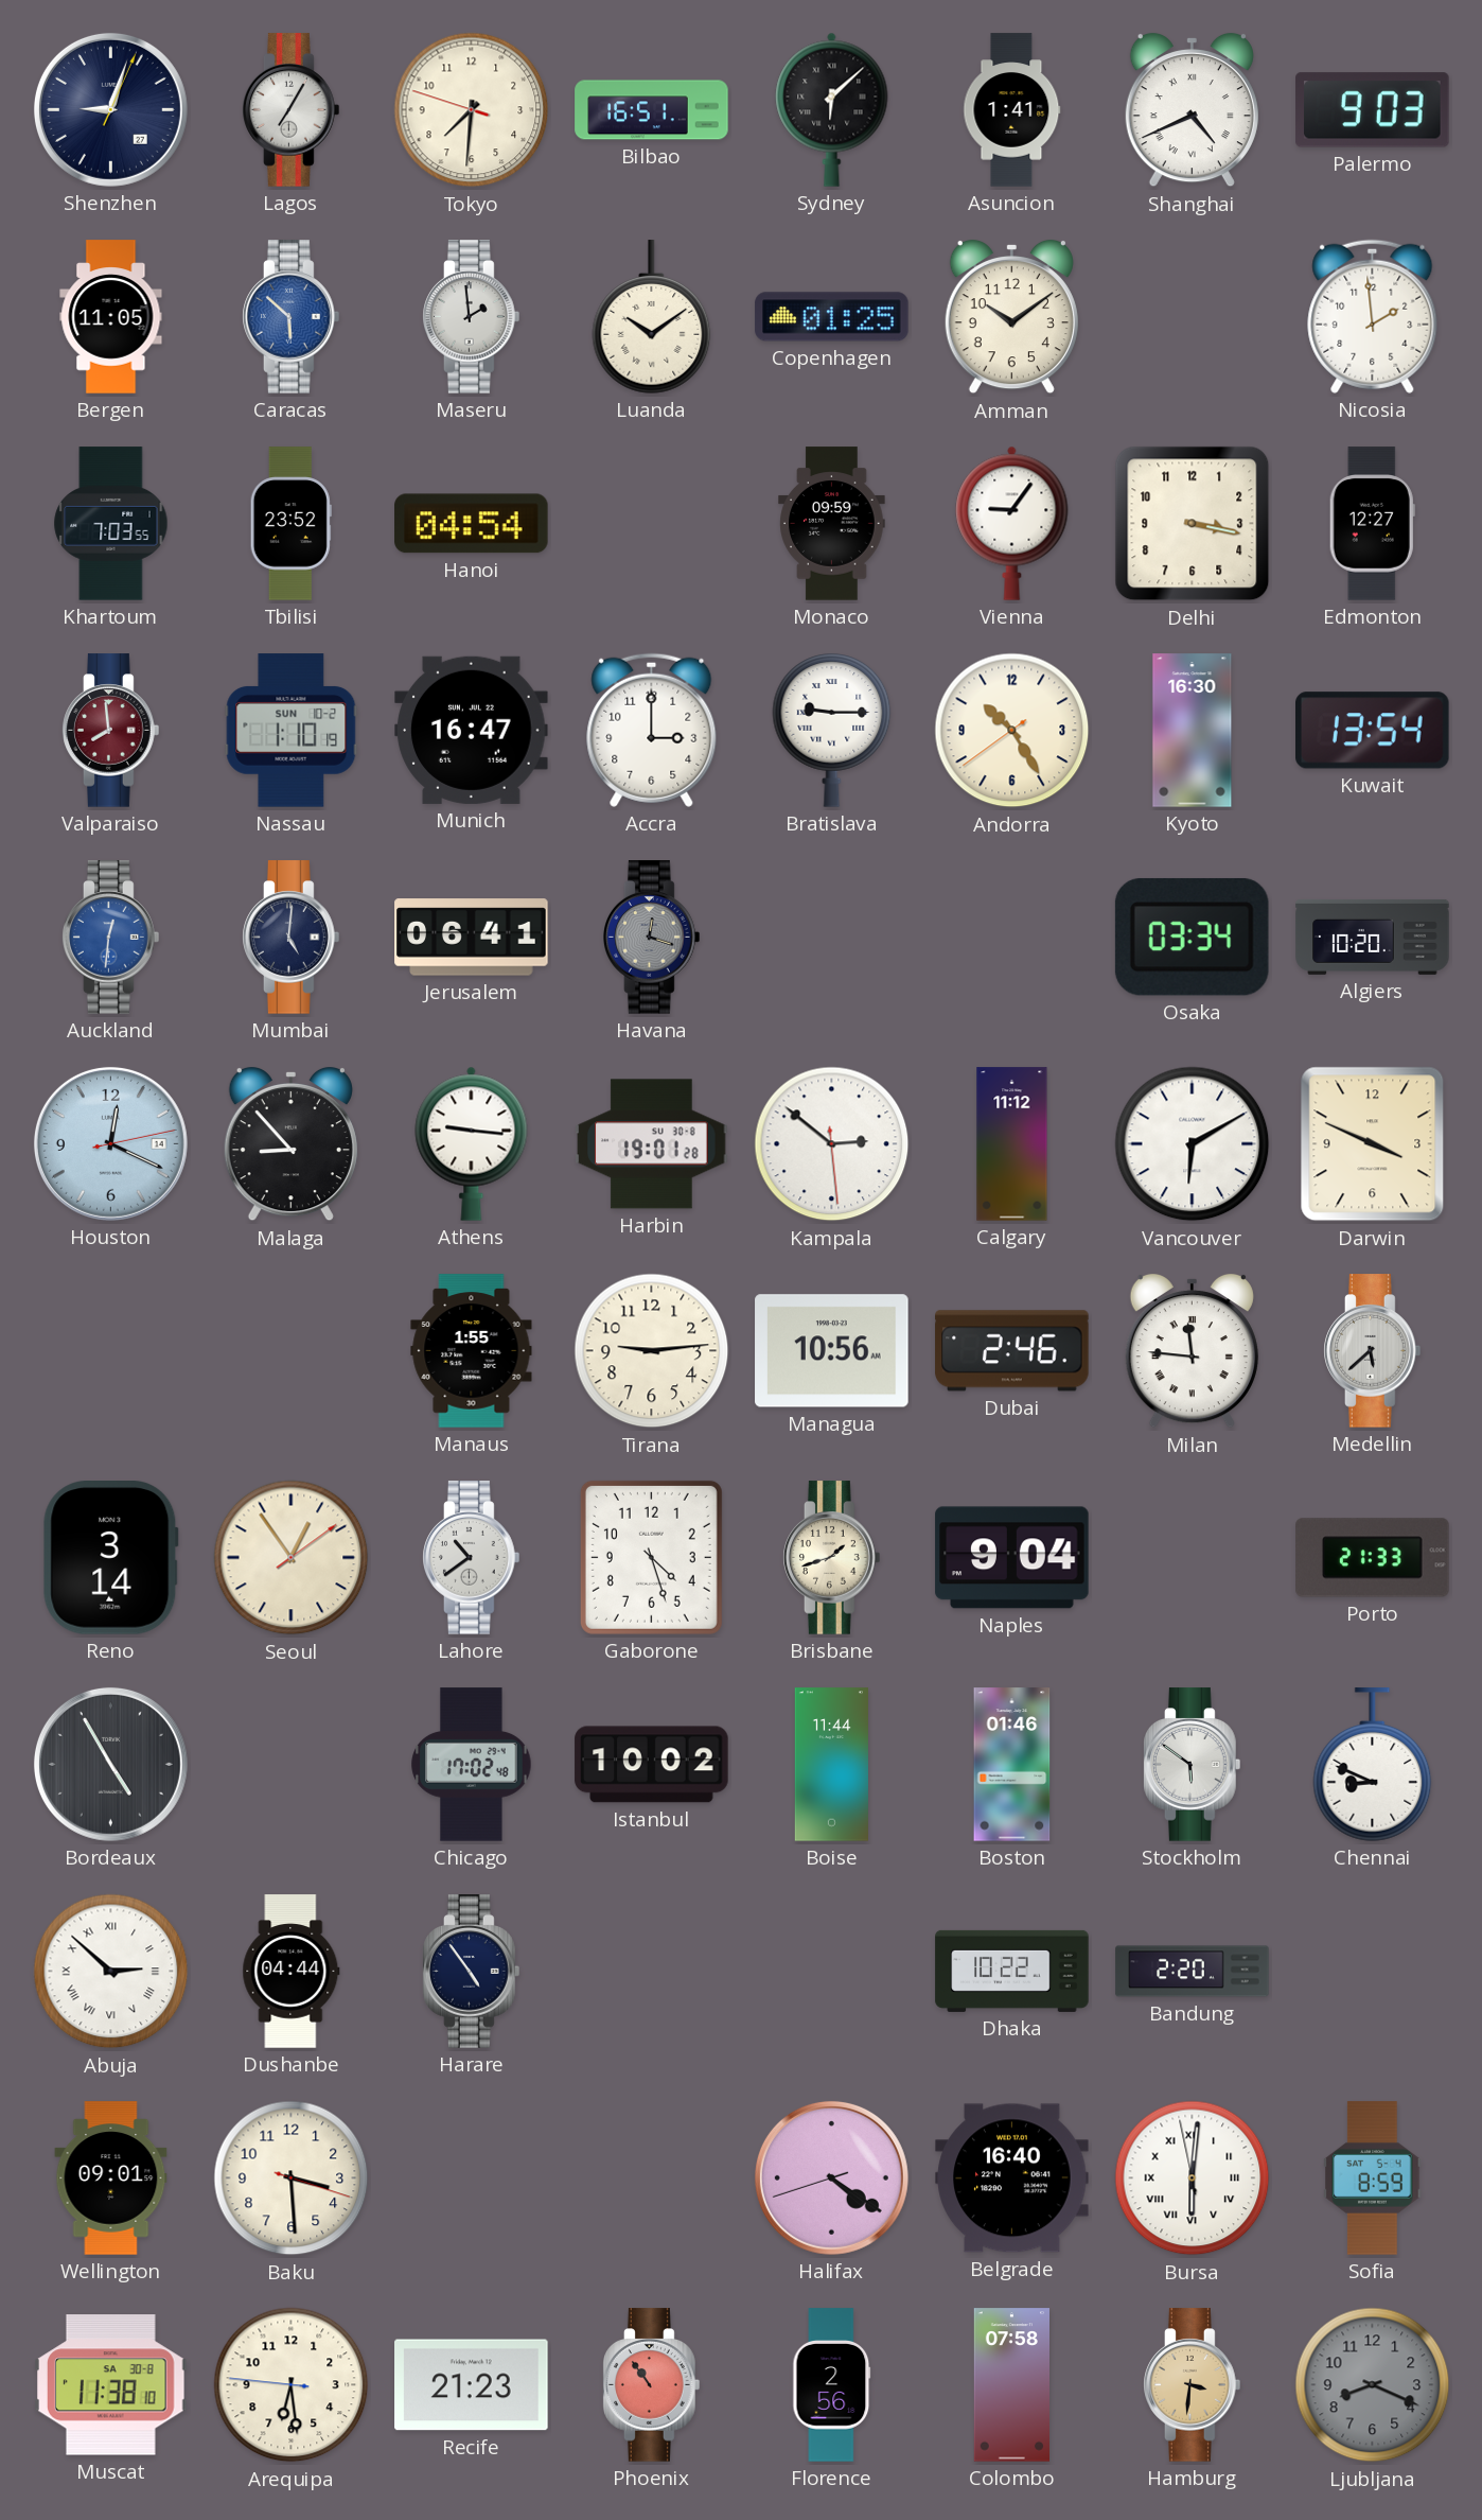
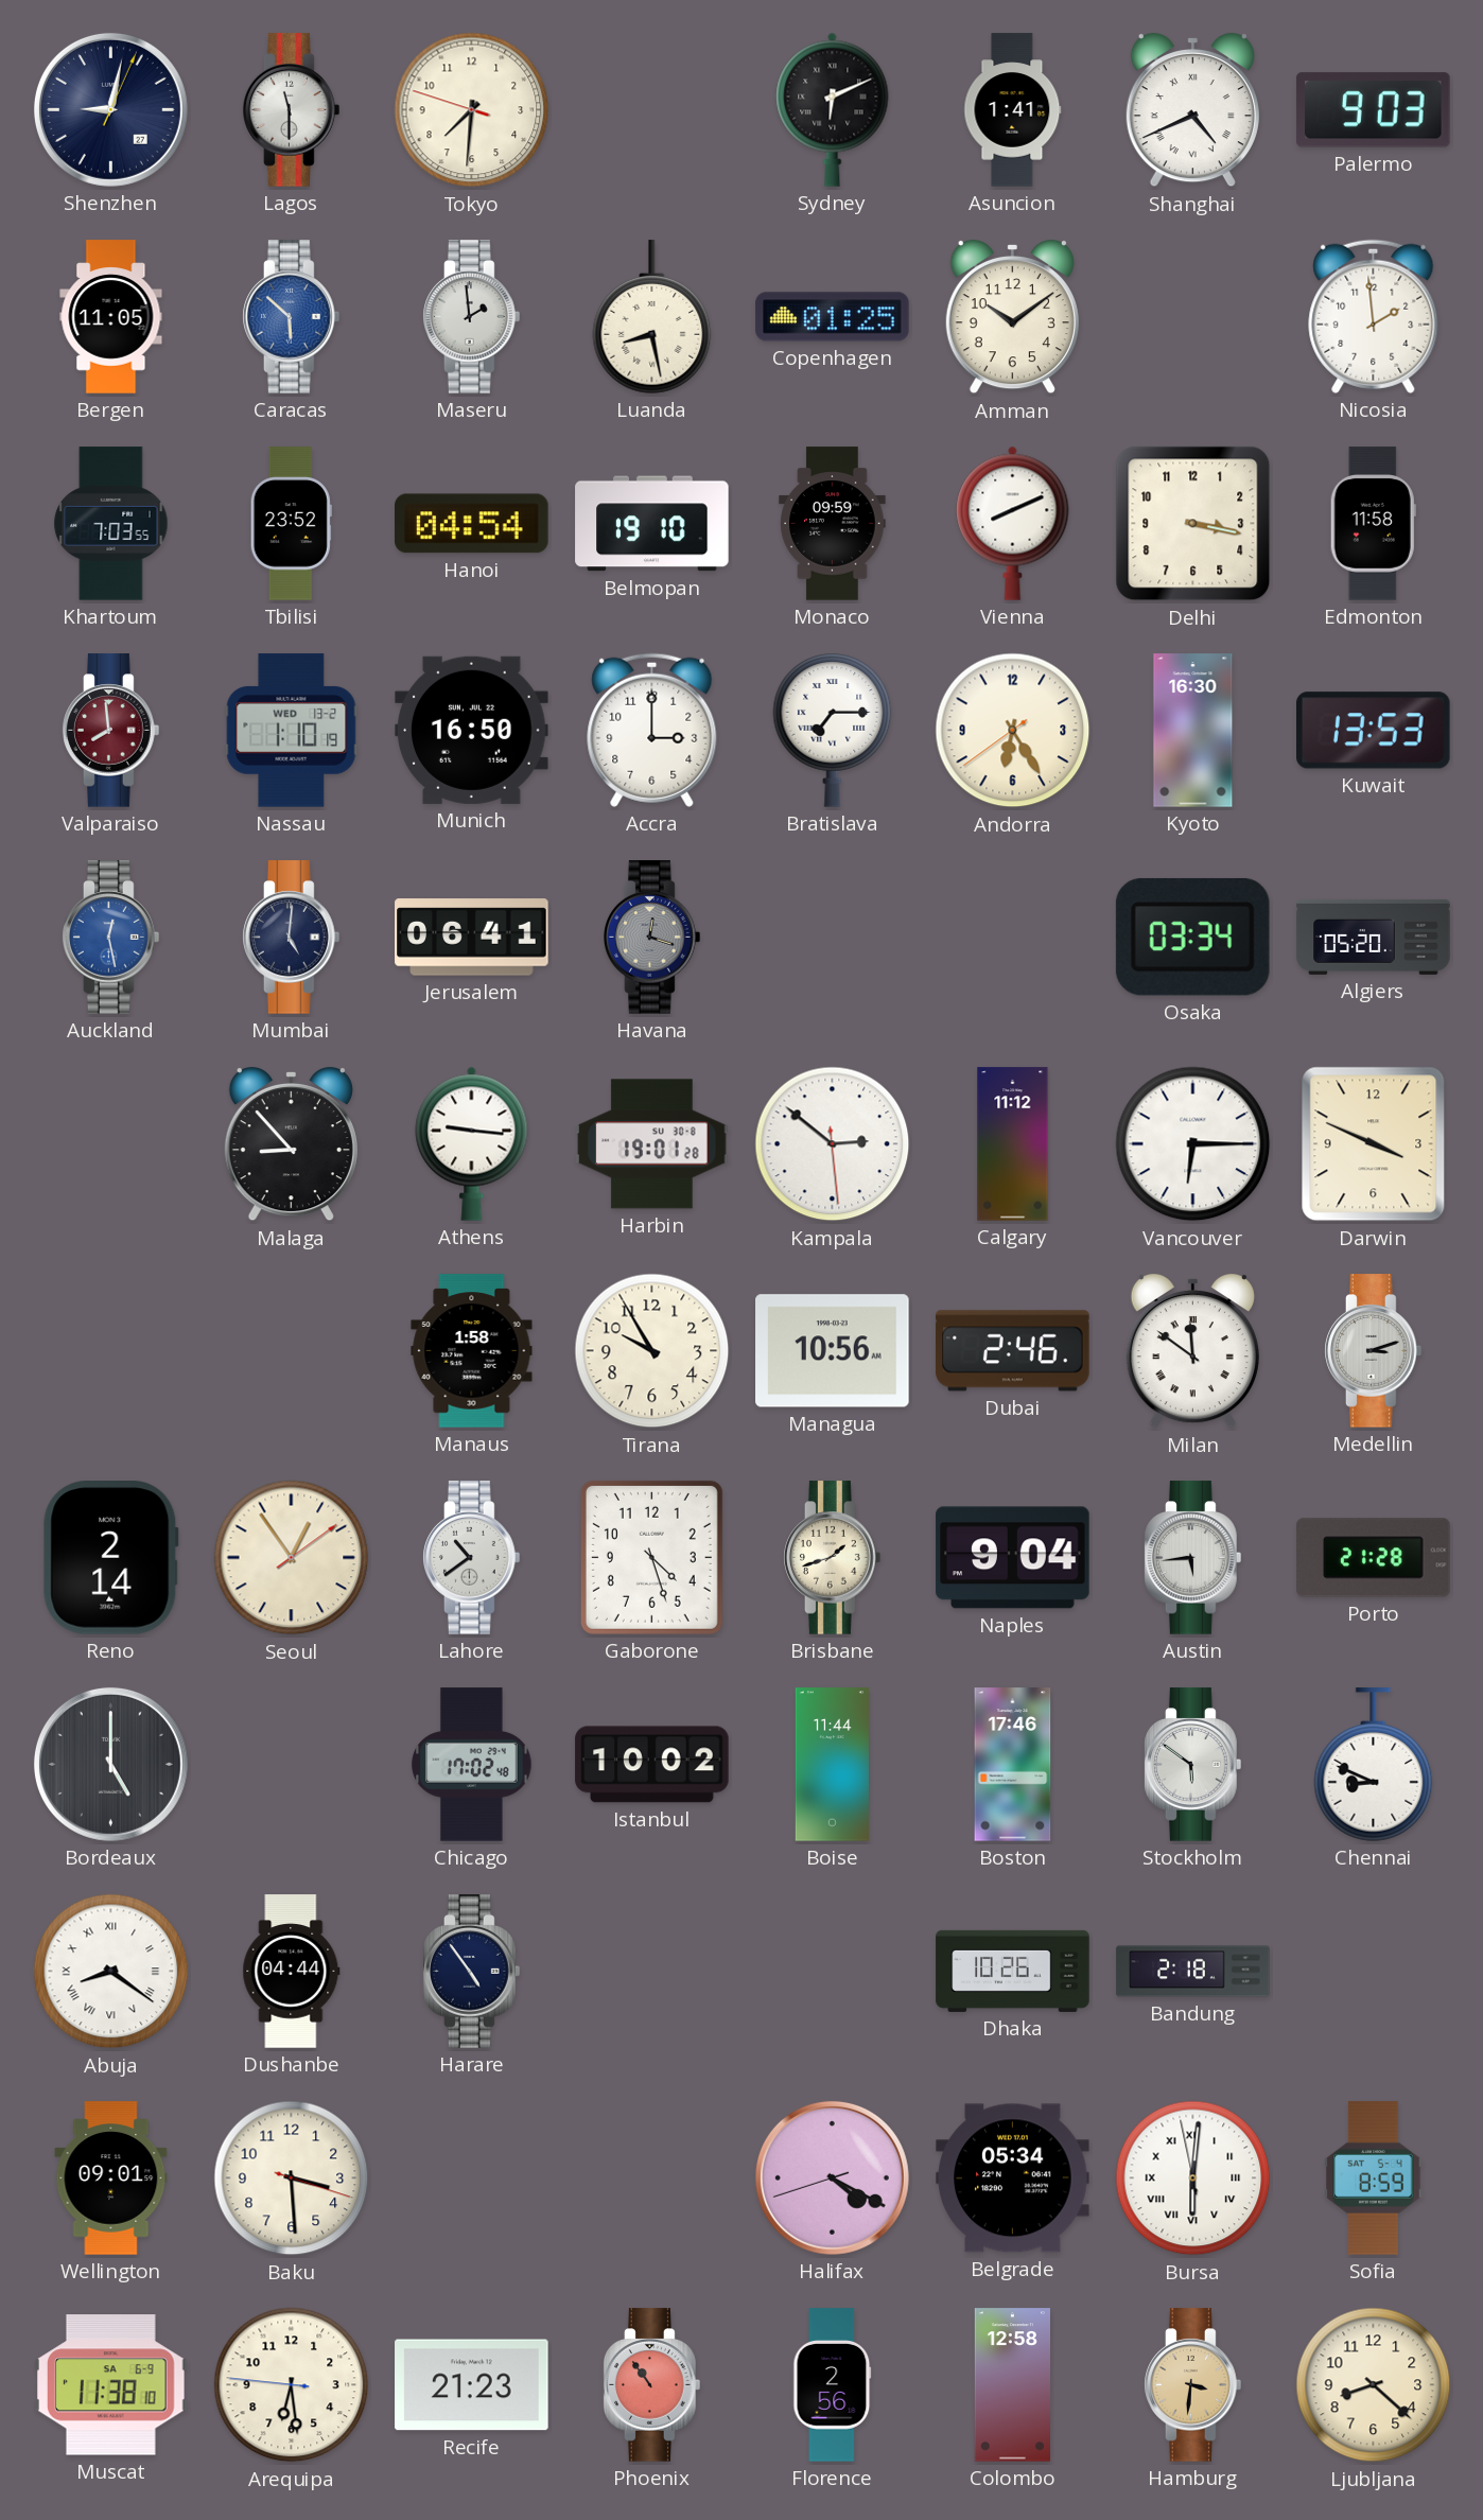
Shenzhen: 9:03 -> 9:02
Lagos: 7:05 -> 11:30
Bilbao: 16:51 -> none
Sydney: 6:08 -> 6:11
Luanda: 10:09 -> 8:28
Belmopan: none -> 19:10
Vienna: 9:06 -> 8:11
Edmonton: 12:27 -> 11:58
Nassau date: SUN 10-2 -> WED 13-2
Munich: 16:47 -> 16:50
Bratislava: 9:15 -> 7:15
Andorra: 10:24 -> 6:24
Kuwait: 13:54 -> 13:53
Auckland: 12:31 -> 12:28
Algiers: 10:20 -> 05:20
Houston: 12:19 -> none
Vancouver: 6:10 -> 6:15
Manaus: 1:55 -> 1:58
Tirana: 9:14 -> 9:55
Milan: 11:46 -> 11:51
Medellin: 5:38 -> 3:12
Reno: 3:14 -> 2:14
Austin: none -> 5:44
Porto: 21:33 -> 21:28
Bordeaux: 4:55 -> 5:00
Boston: 01:46 -> 17:46
Abuja: 2:52 -> 8:21
Dhaka: 10:22 -> 10:26
Bandung: 2:20 -> 2:18
Halifax: 4:20 -> 4:19
Belgrade: 16:40 -> 05:34
Muscat date: SA 30-8 -> SA 6-9
Colombo: 07:58 -> 12:58
Ljubljana: 8:19 -> 8:22
Ljubljana dial: grey -> cream
